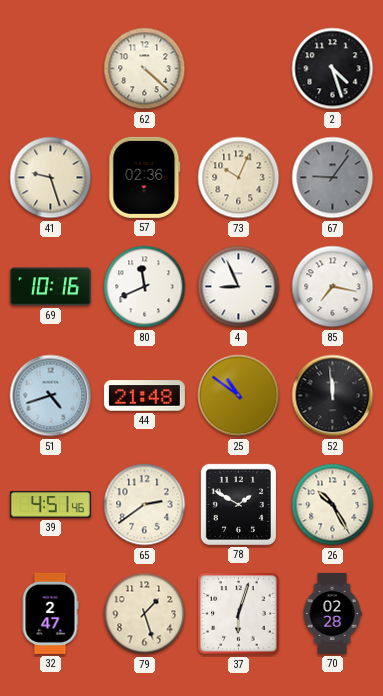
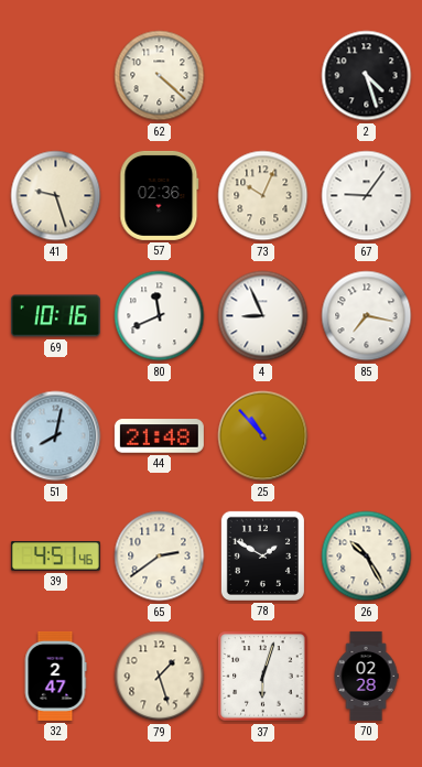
67 dial: grey -> white
51: 4:42 -> 8:02
25: 10:51 -> 10:53
52: 11:59 -> none
